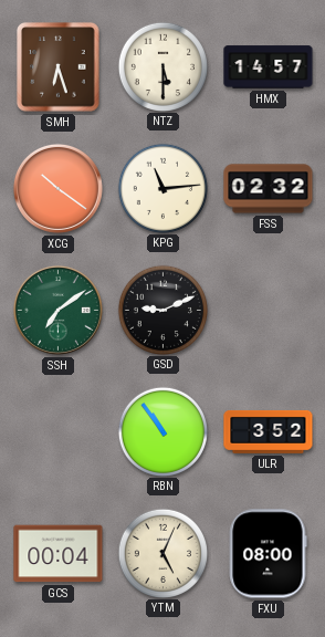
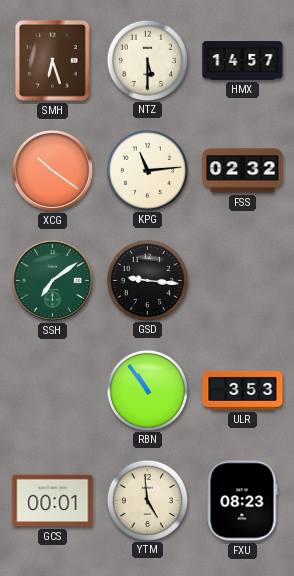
GSD: 9:11 -> 9:16
ULR: 3:52 -> 3:53
GCS: 00:04 -> 00:01
YTM: 5:04 -> 4:59
FXU: 08:00 -> 08:23
